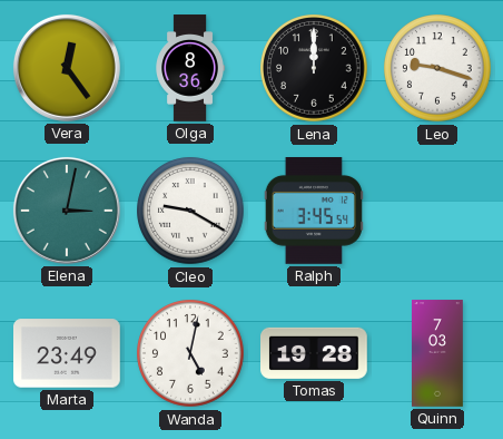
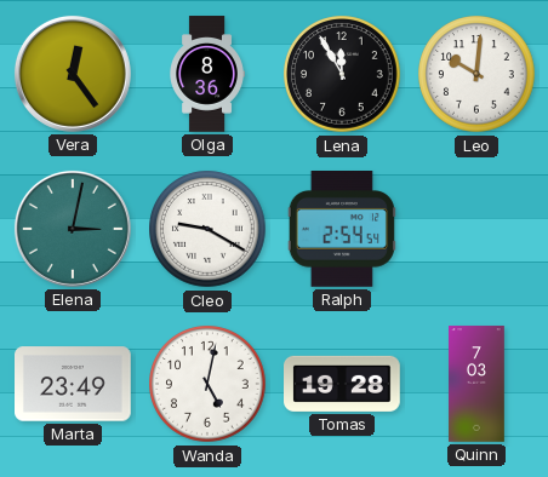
Lena: 12:00 -> 11:55
Leo: 9:18 -> 10:01
Ralph: 3:45 -> 2:54
